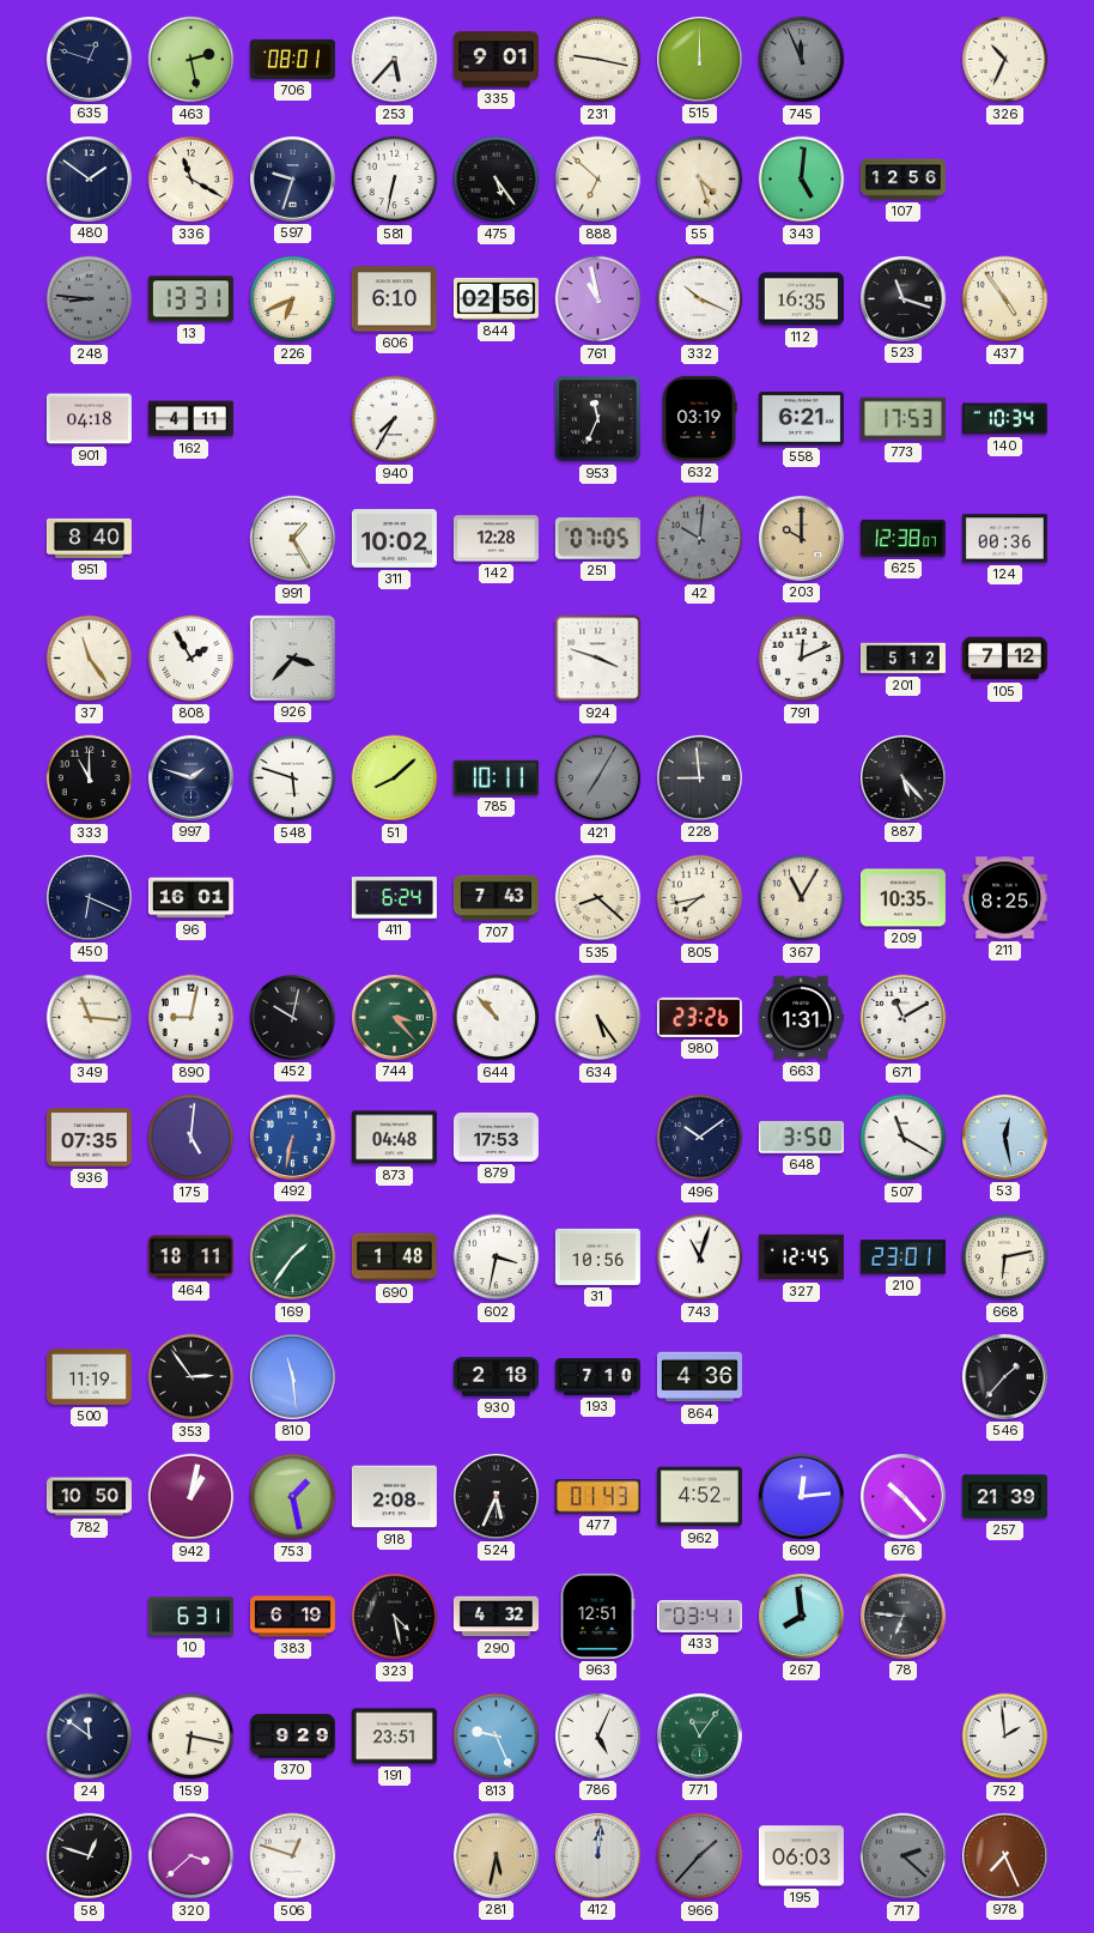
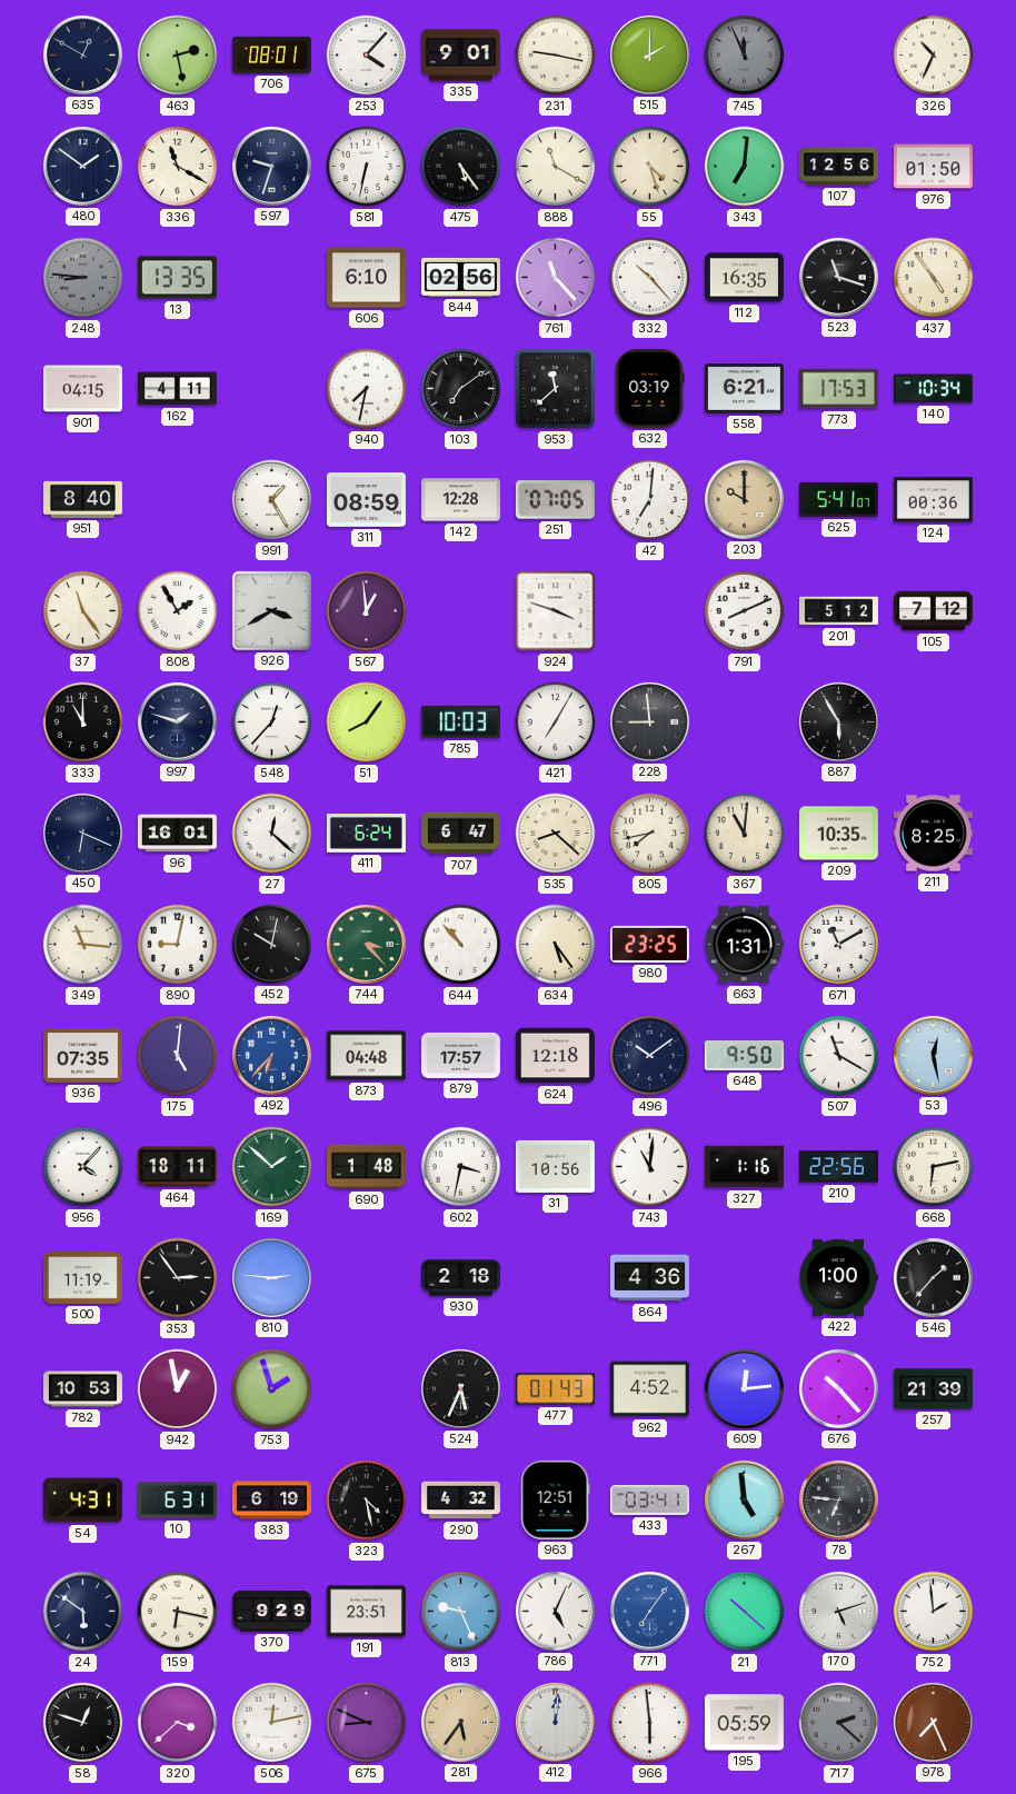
635: 12:48 -> 12:50
253: 5:37 -> 4:07
515: 12:00 -> 2:00
888: 6:52 -> 11:20
343: 5:01 -> 7:01
976: none -> 01:50
13: 13:31 -> 13:35
226: 6:41 -> none
761: 10:58 -> 11:23
332: 10:19 -> 10:23
901: 04:18 -> 04:15
940: 7:35 -> 7:32
103: none -> 7:09
953: 11:34 -> 11:38
311: 10:02 -> 08:59
42: 10:01 -> 7:01
42 dial: grey -> white
625: 12:38 -> 5:41
926: 3:37 -> 3:40
567: none -> 12:59
791: 12:11 -> 8:11
548: 5:48 -> 12:37
51: 8:08 -> 8:06
785: 10:11 -> 10:03
421 dial: grey -> white
887: 5:23 -> 5:55
27: none -> 12:22
707: 7:43 -> 6:47
367: 11:05 -> 11:01
980: 23:26 -> 23:25
492: 6:32 -> 6:37
879: 17:53 -> 17:57
624: none -> 12:18
648: 3:50 -> 9:50
956: none -> 4:07
169: 1:36 -> 1:52
743: 11:03 -> 11:01
327: 12:45 -> 1:16
210: 23:01 -> 22:56
810: 11:29 -> 2:46
193: 7:10 -> none
422: none -> 1:00
782: 10:50 -> 10:53
942: 1:02 -> 12:58
753: 1:28 -> 1:57
918: 2:08 -> none
54: none -> 4:31
267: 7:59 -> 4:59
24: 11:51 -> 5:51
771: 11:06 -> 7:06
771 dial: green -> blue
21: none -> 10:22
170: none -> 5:12
506: 12:48 -> 12:13
675: none -> 8:49
281: 5:32 -> 5:36
966: 1:37 -> 5:59
966 dial: grey -> white
195: 06:03 -> 05:59
